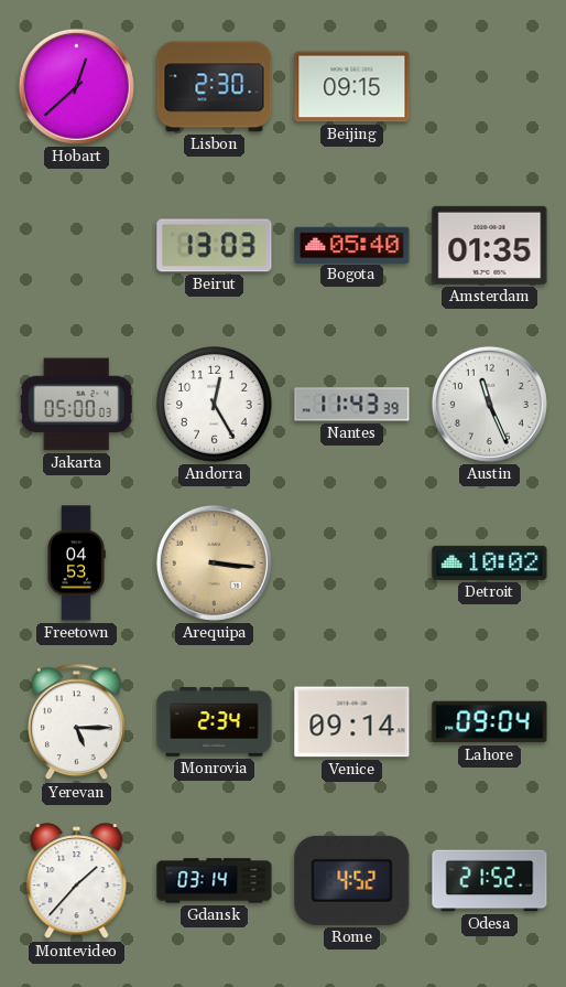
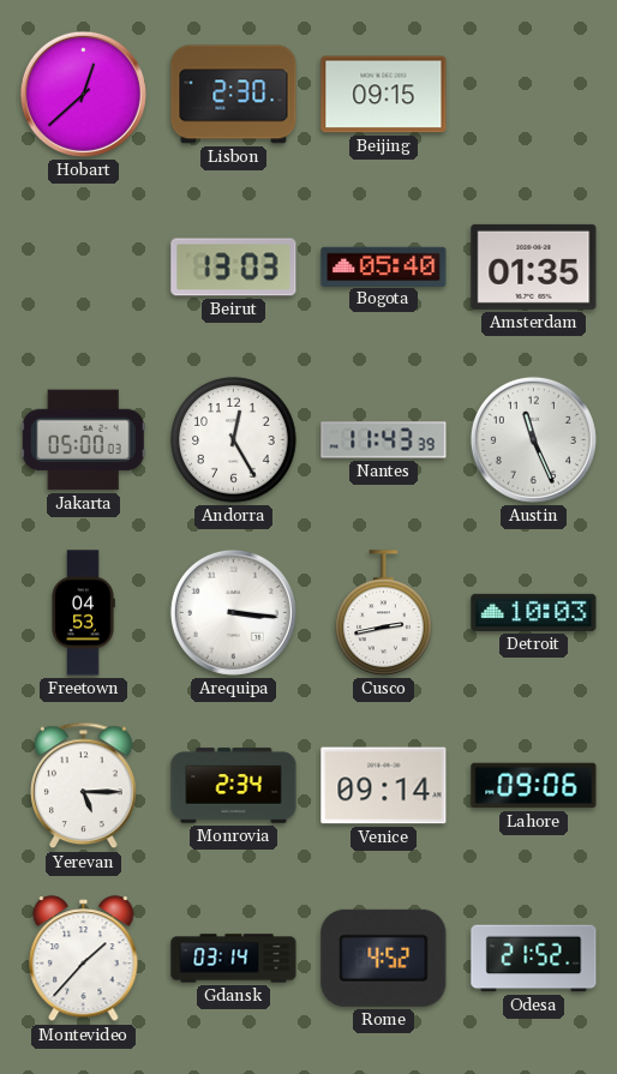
Arequipa dial: champagne -> white
Cusco: none -> 2:43
Detroit: 10:02 -> 10:03
Lahore: 09:04 -> 09:06
